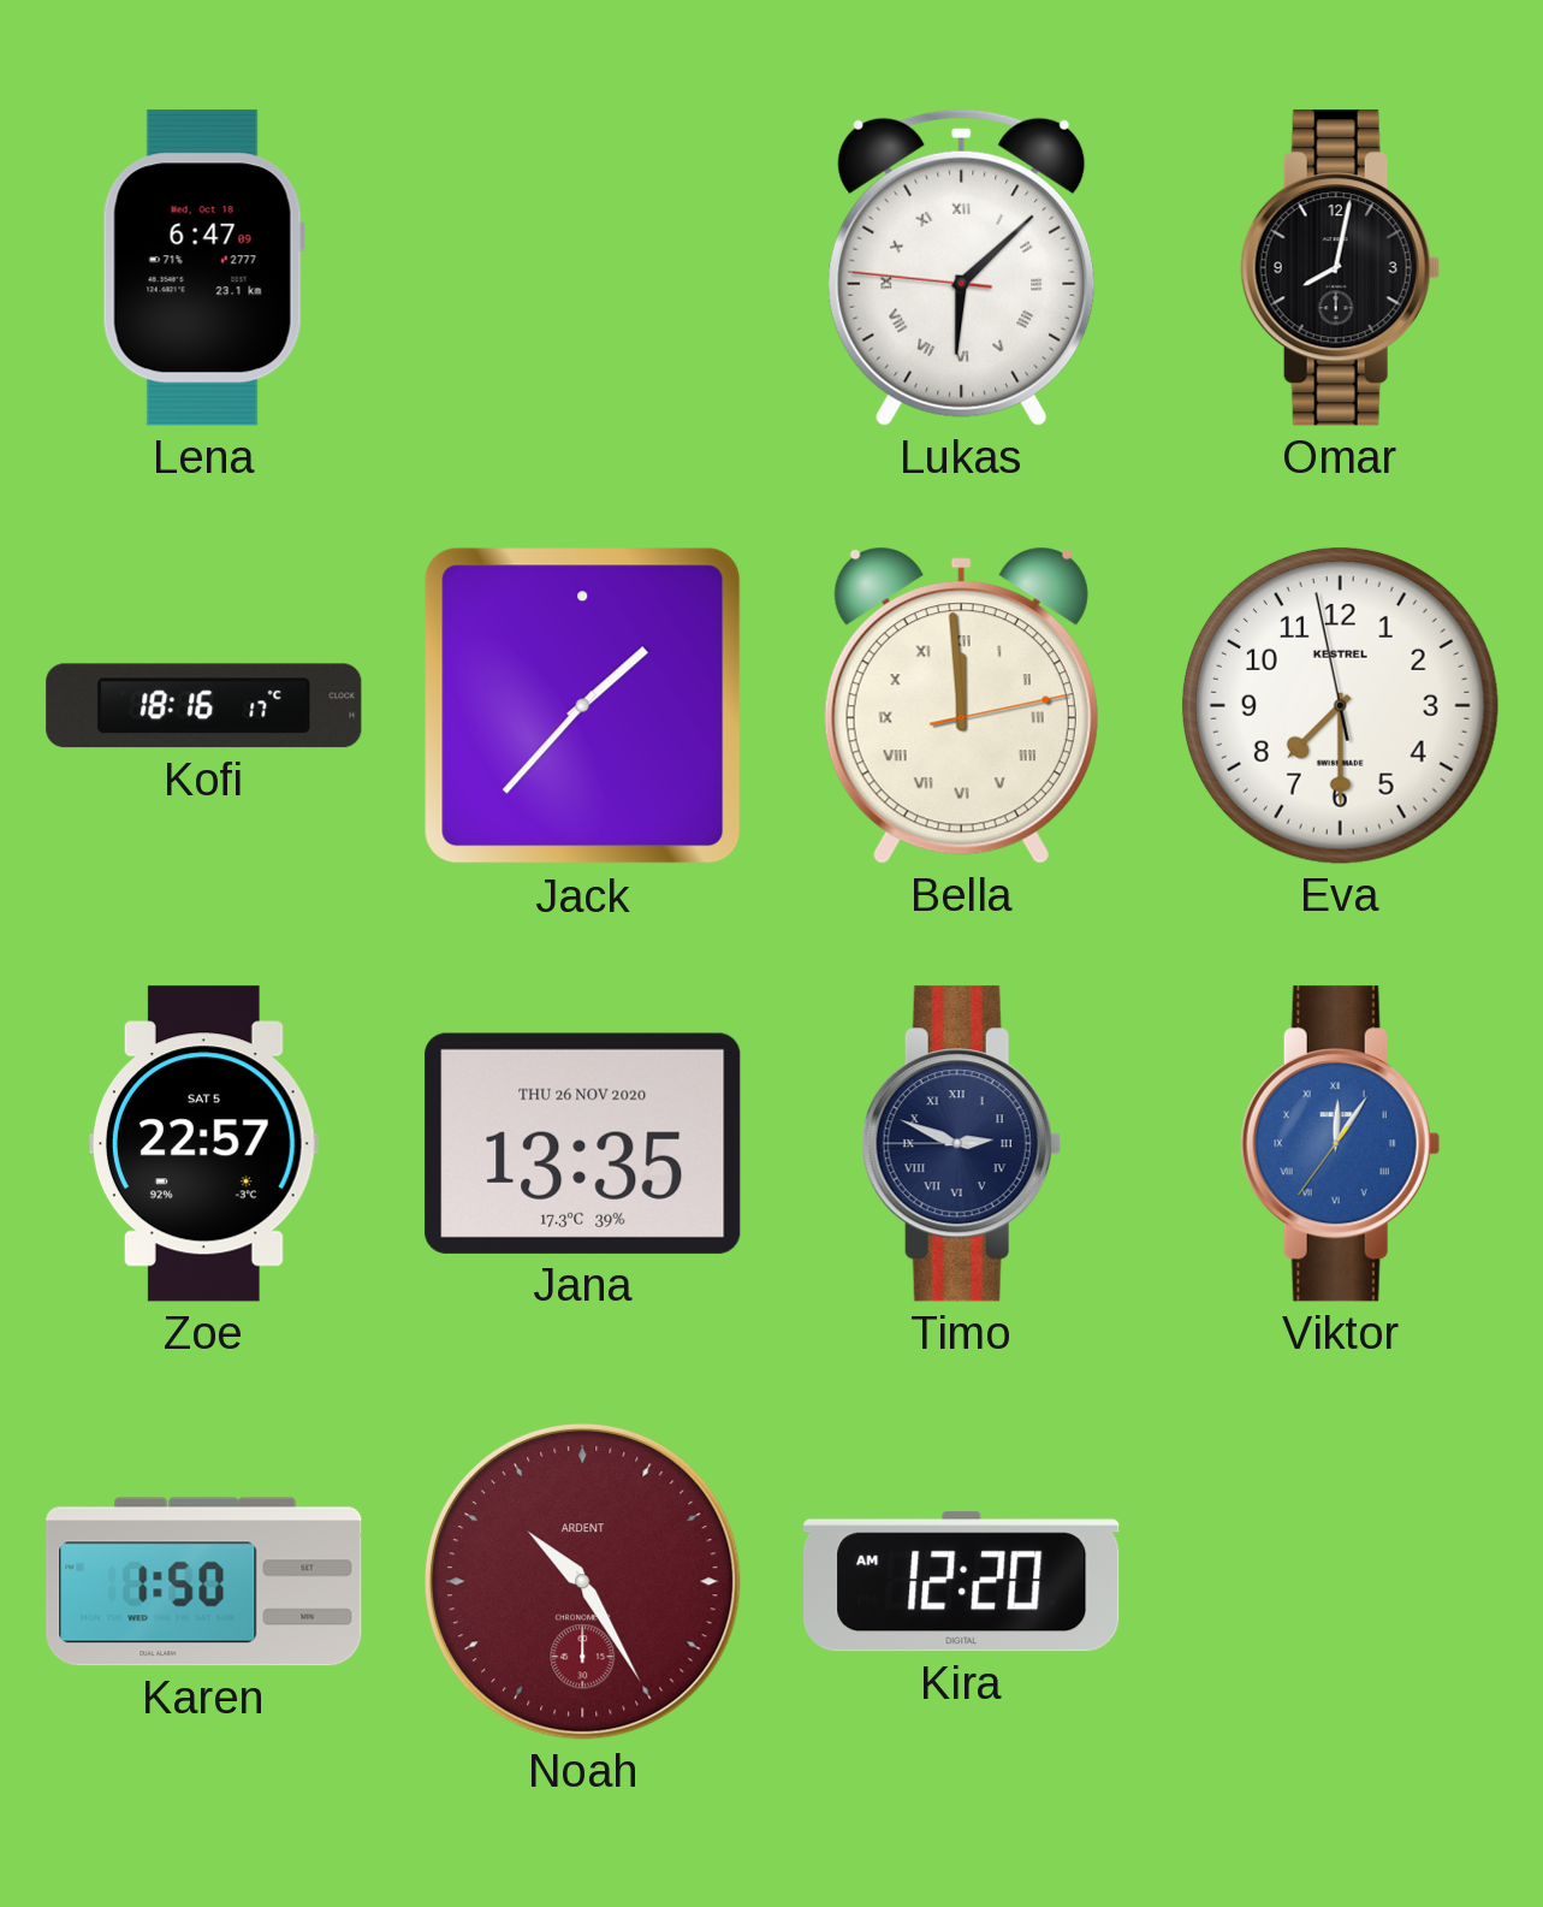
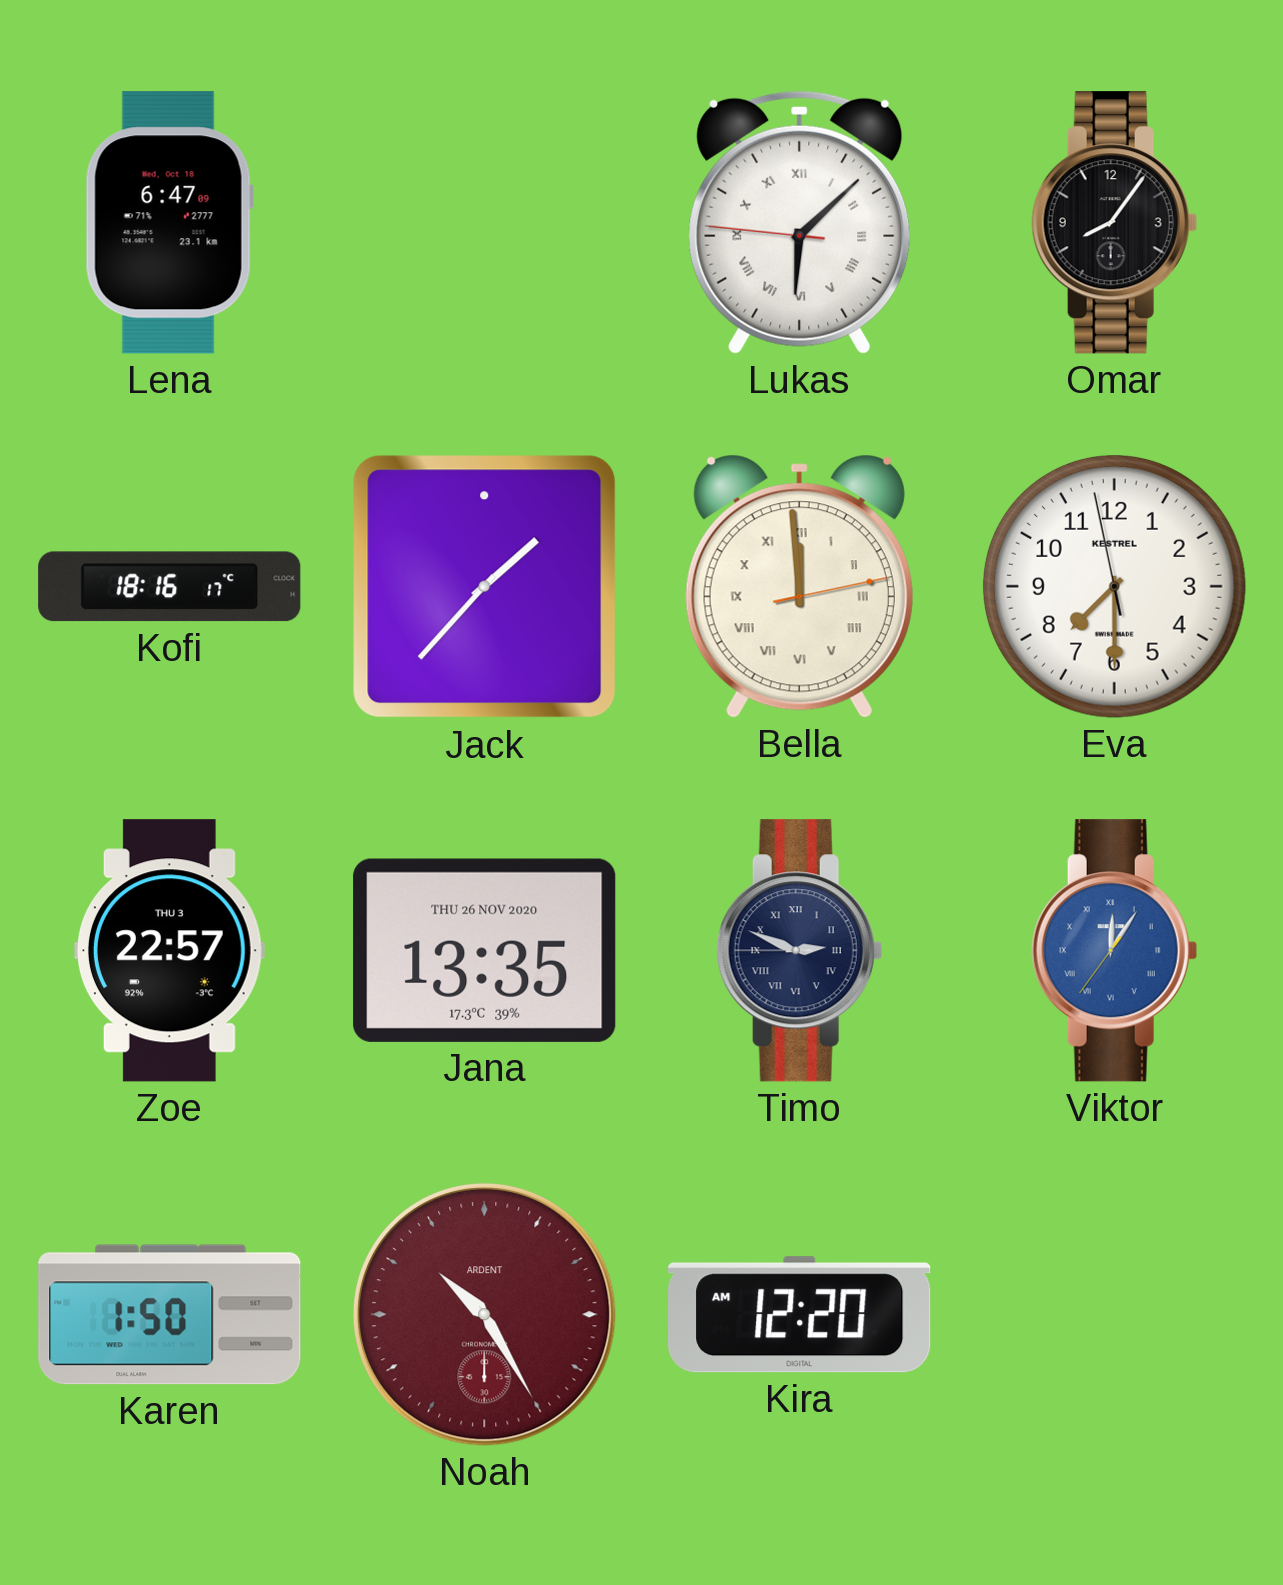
Omar: 8:02 -> 8:06
Zoe date: SAT 5 -> THU 3
